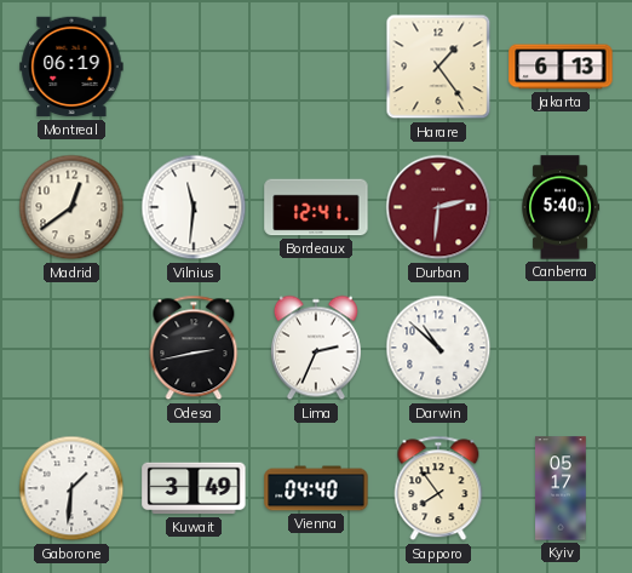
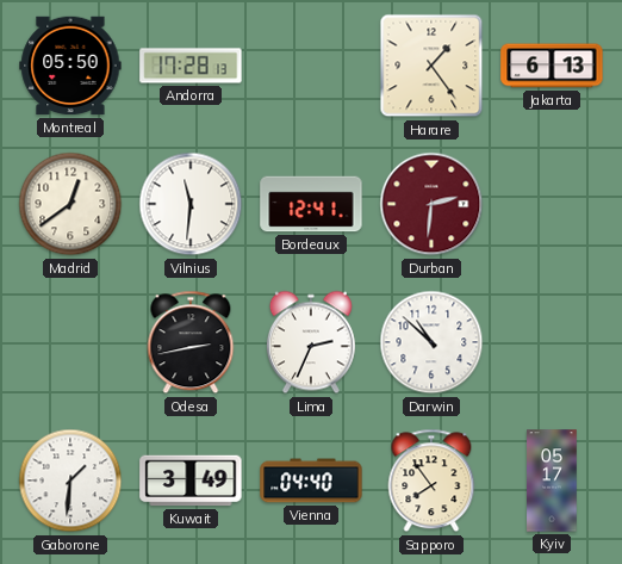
Montreal: 06:19 -> 05:50
Andorra: none -> 17:28
Canberra: 5:40 -> none
